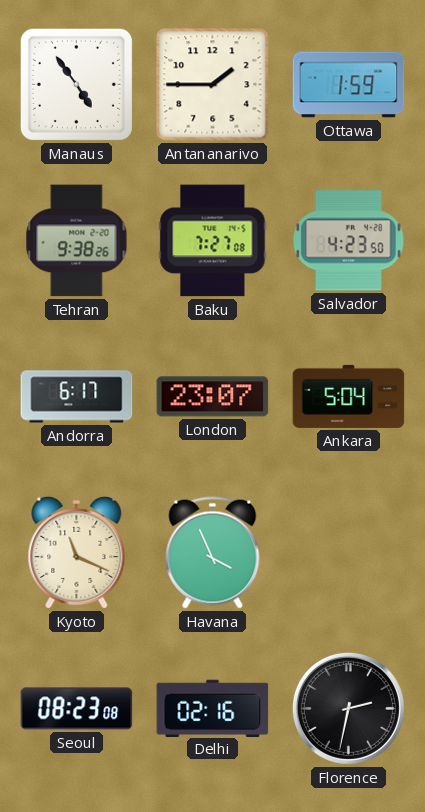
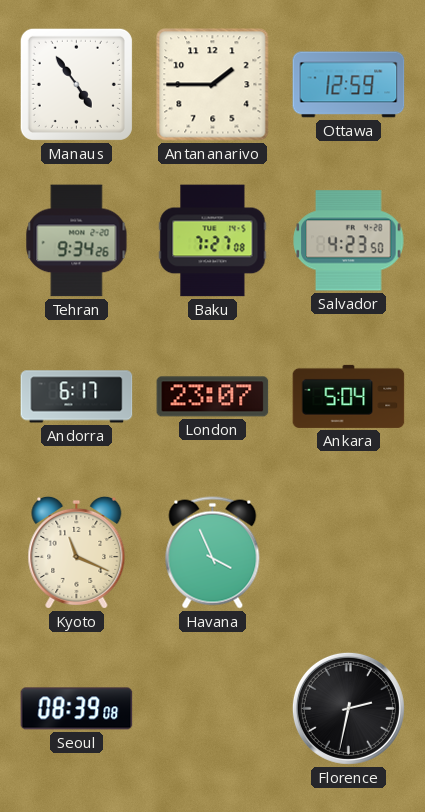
Ottawa: 1:59 -> 12:59
Tehran: 9:38 -> 9:34
Seoul: 08:23 -> 08:39
Delhi: 02:16 -> none
